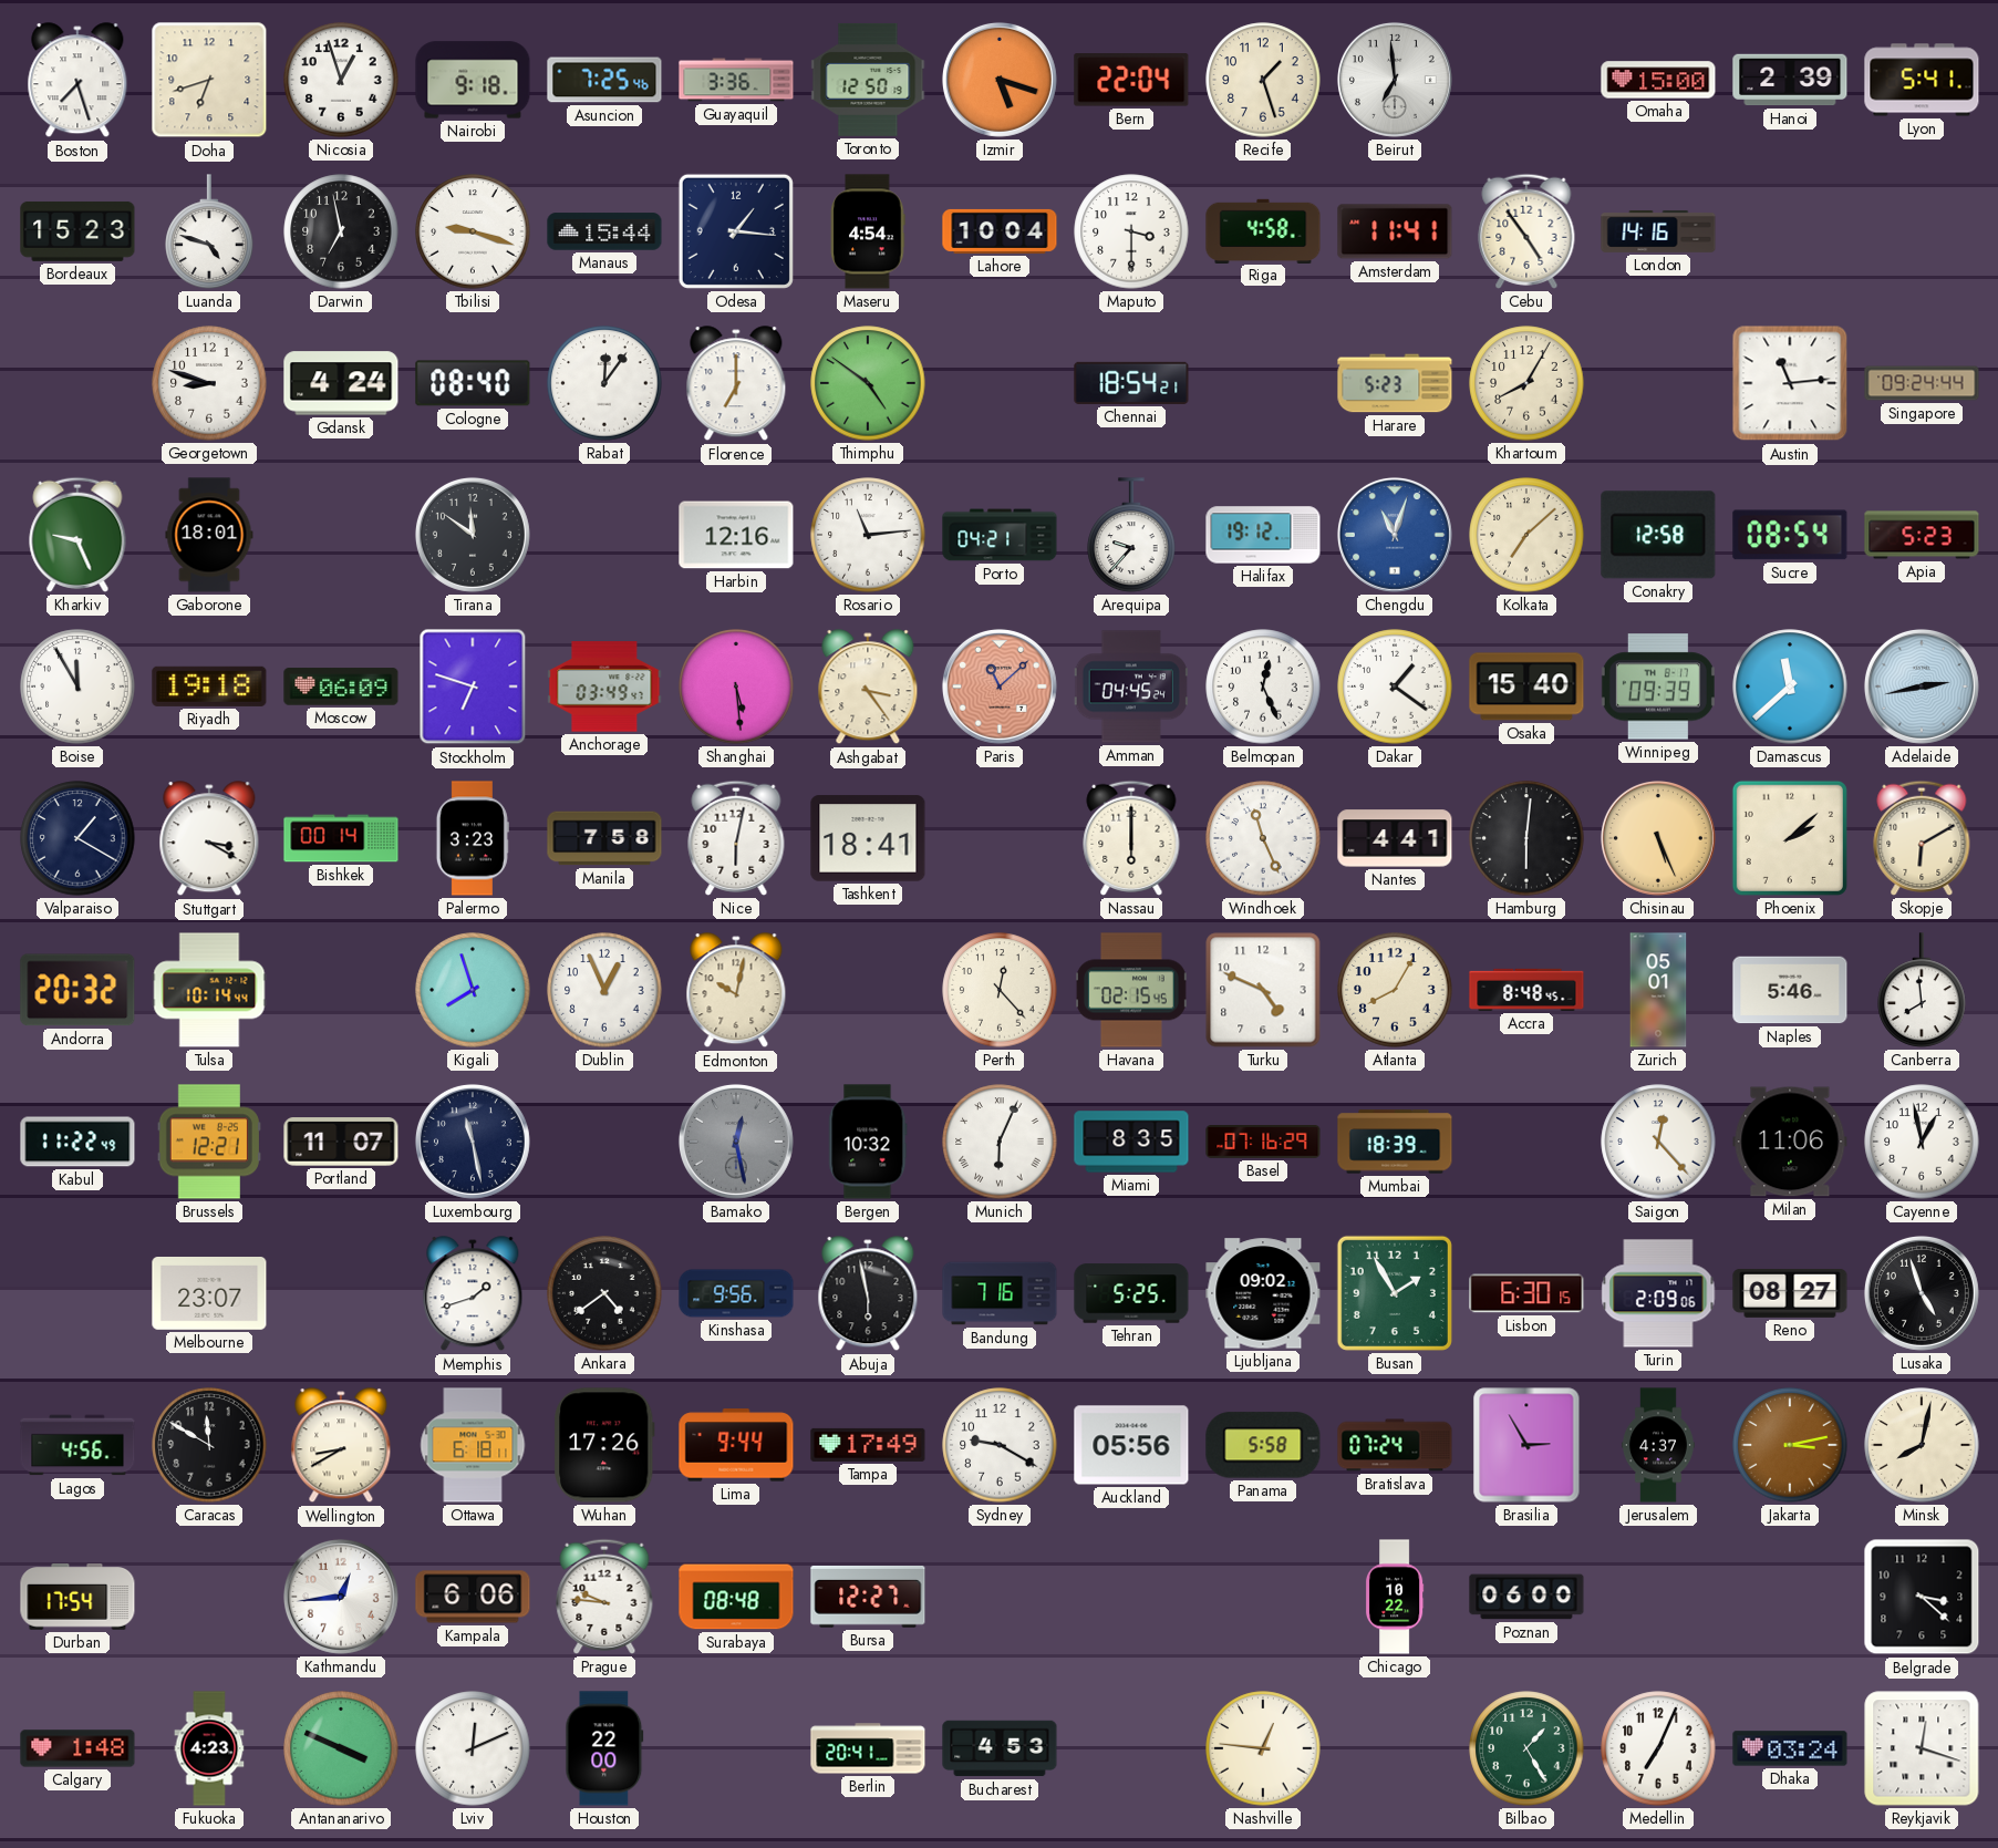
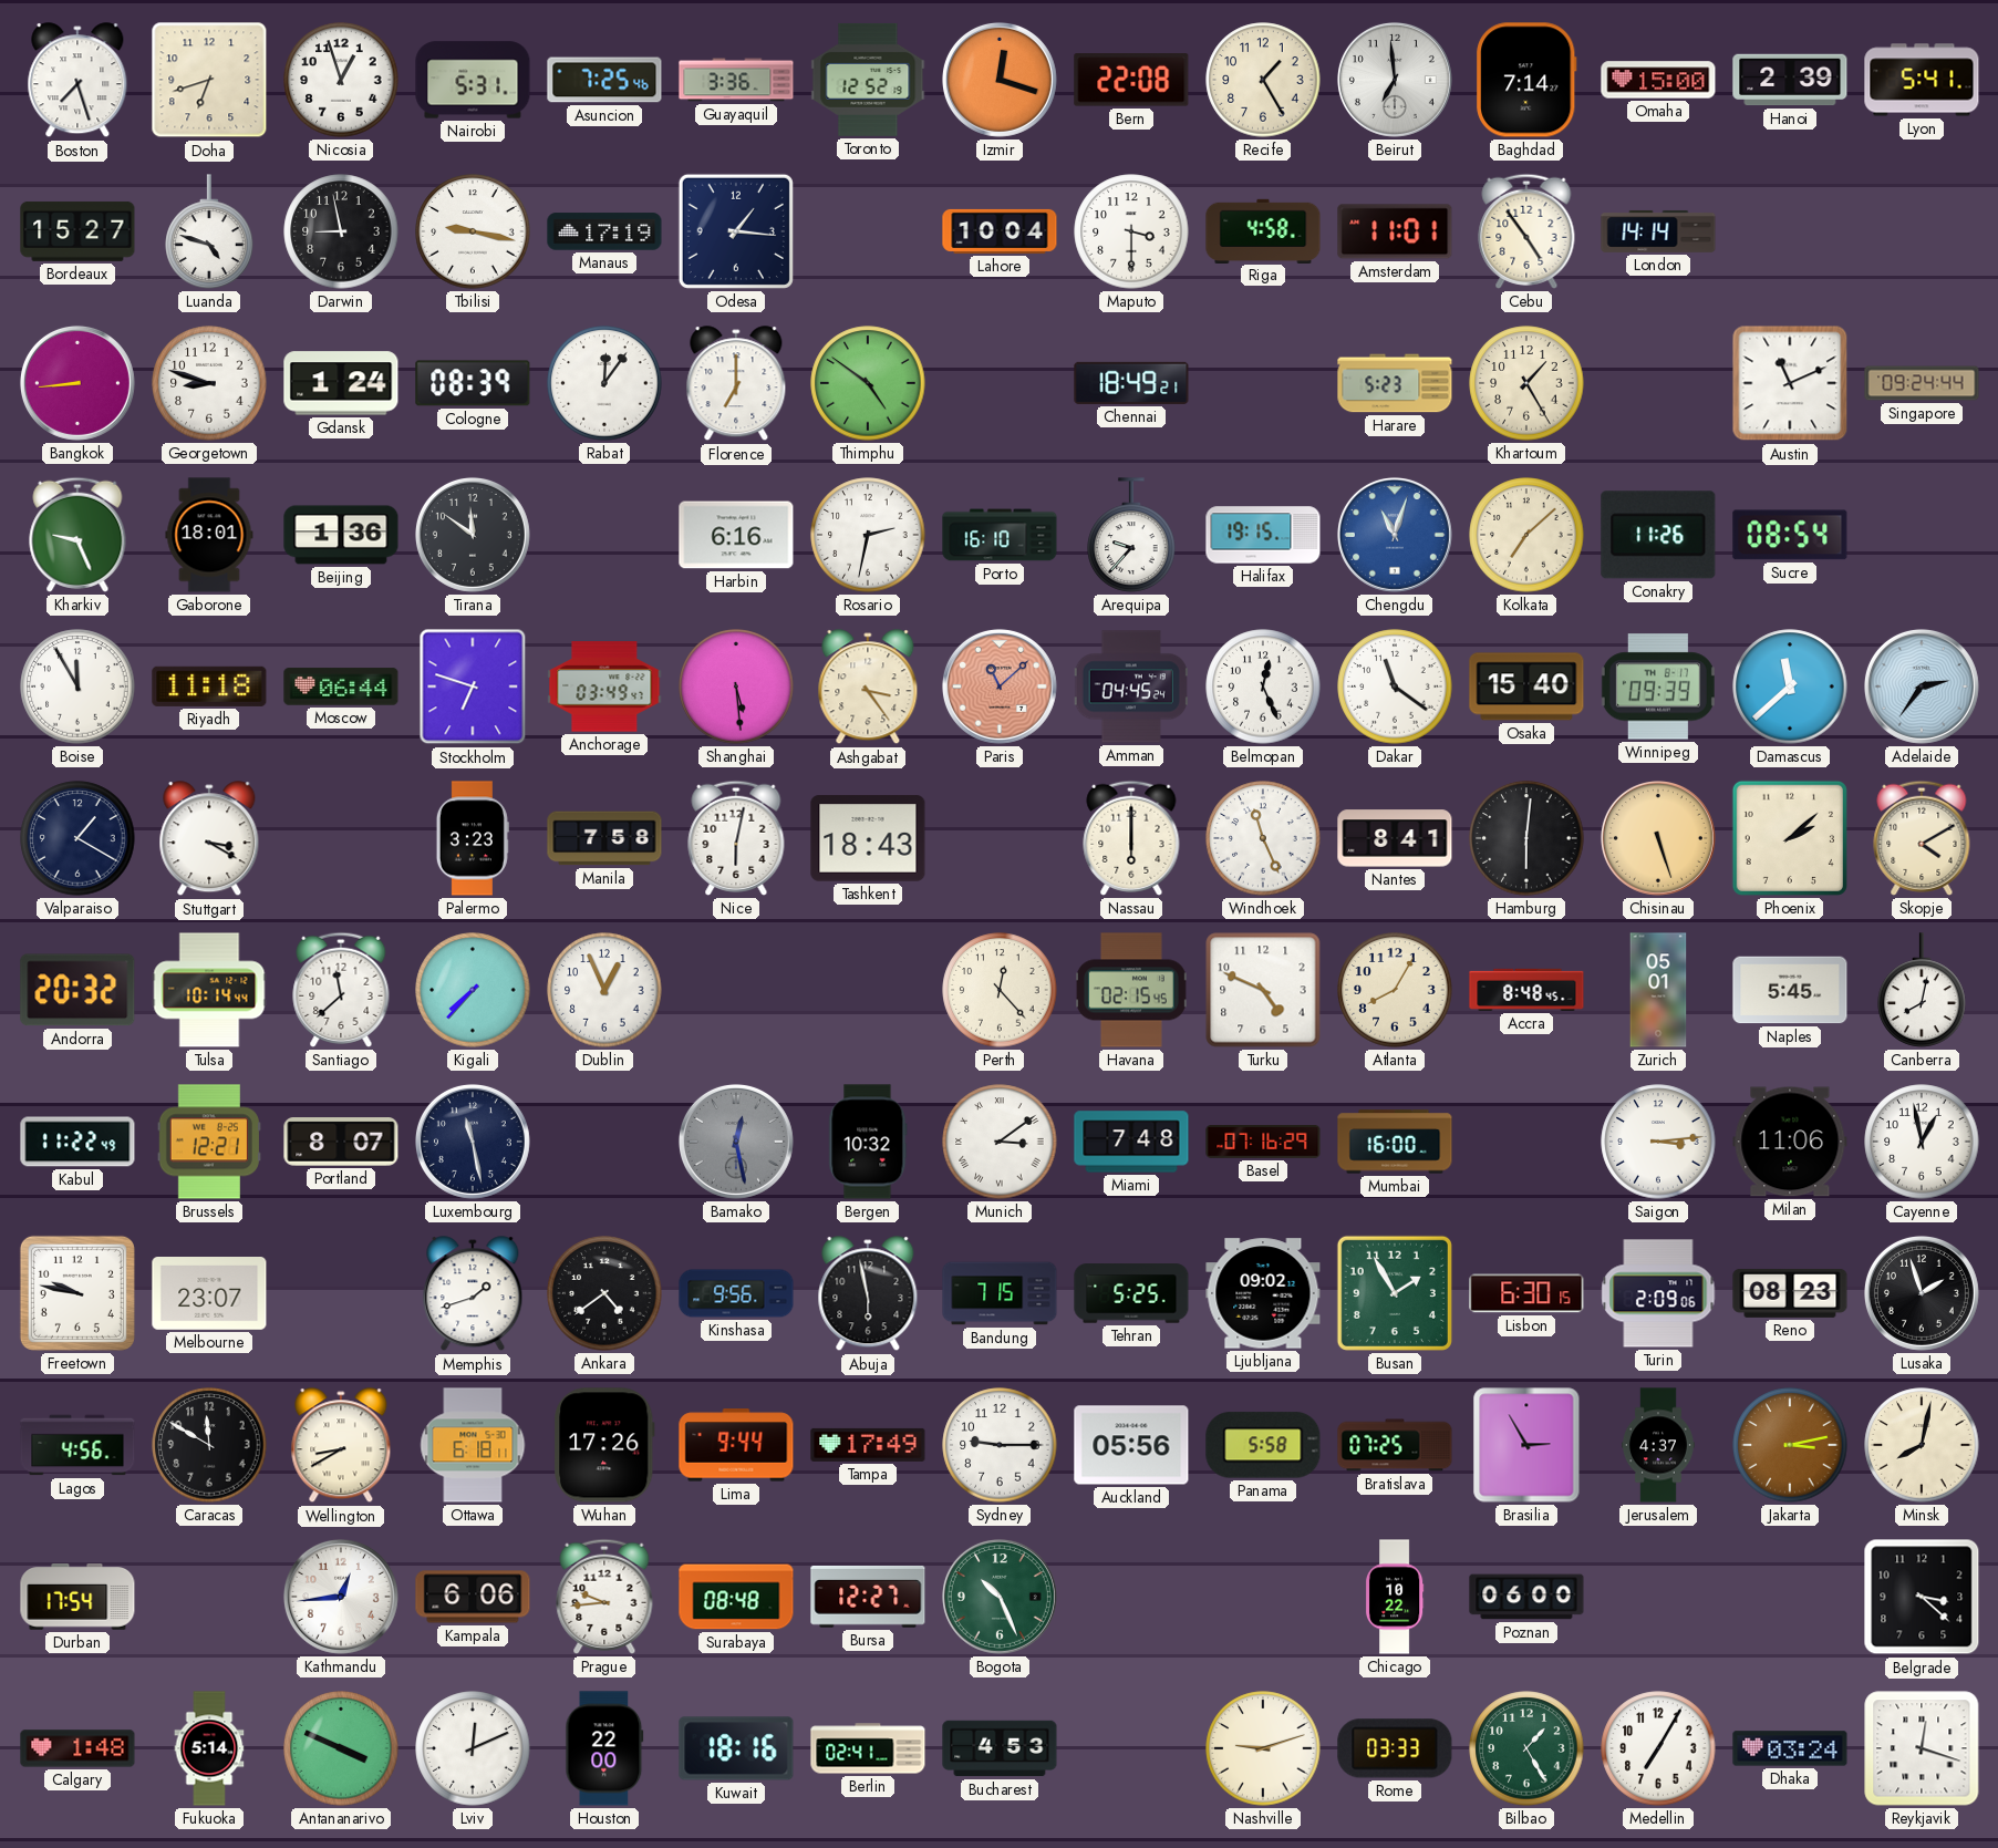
Nairobi: 9:18 -> 5:31
Toronto: 12:50 -> 12:52
Izmir: 5:18 -> 12:18
Bern: 22:04 -> 22:08
Recife: 1:27 -> 1:25
Baghdad: none -> 7:14
Bordeaux: 15:23 -> 15:27
Darwin: 6:58 -> 8:58
Tbilisi: 9:18 -> 9:17
Manaus: 15:44 -> 17:19
Maseru: 4:54 -> none
Amsterdam: 11:41 -> 11:01
London: 14:16 -> 14:14
Bangkok: none -> 8:44
Gdansk: 4:24 -> 1:24
Cologne: 08:40 -> 08:39
Chennai: 18:54 -> 18:49
Khartoum: 8:05 -> 1:25
Austin: 11:14 -> 11:11
Beijing: none -> 1:36
Harbin: 12:16 -> 6:16
Rosario: 11:14 -> 2:32
Porto: 04:21 -> 16:10
Halifax: 19:12 -> 19:15
Conakry: 12:58 -> 11:26
Apia: 5:23 -> none
Riyadh: 19:18 -> 11:18
Moscow: 06:09 -> 06:44
Dakar: 1:21 -> 11:21
Adelaide: 2:43 -> 2:36
Bishkek: 00:14 -> none
Tashkent: 18:41 -> 18:43
Nantes: 4:41 -> 8:41
Chisinau: 5:26 -> 5:27
Skopje: 6:10 -> 4:10
Santiago: none -> 11:38
Kigali: 7:57 -> 7:37
Edmonton: 10:02 -> none
Naples: 5:46 -> 5:45
Canberra: 7:59 -> 8:02
Portland: 11:07 -> 8:07
Munich: 6:04 -> 3:09
Miami: 8:35 -> 7:48
Mumbai: 18:39 -> 16:00
Saigon: 12:23 -> 3:14
Freetown: none -> 9:47
Bandung: 7:16 -> 7:15
Reno: 08:27 -> 08:23
Lusaka: 4:57 -> 1:57
Sydney: 9:20 -> 9:15
Bratislava: 07:24 -> 07:25
Prague: 9:46 -> 9:44
Bogota: none -> 10:26
Fukuoka: 4:23 -> 5:14
Kuwait: none -> 18:16
Berlin: 20:41 -> 02:41
Nashville: 12:46 -> 9:12
Rome: none -> 03:33
Medellin: 7:04 -> 7:05
